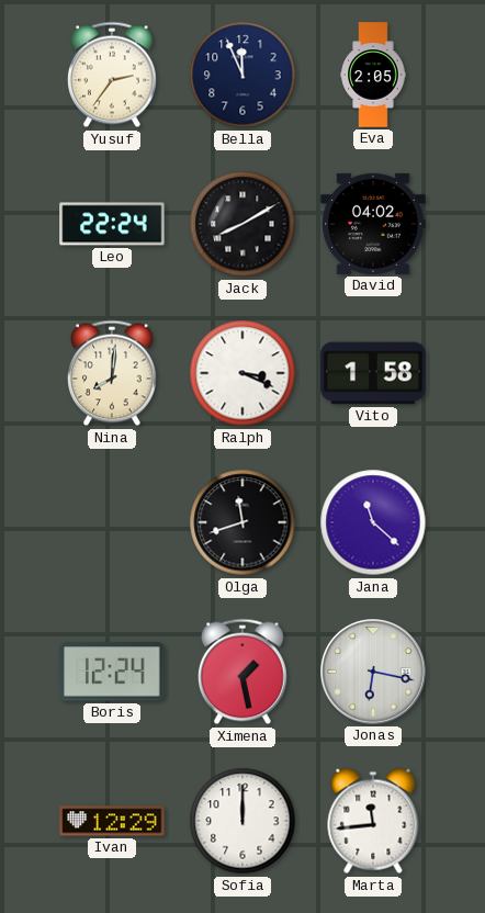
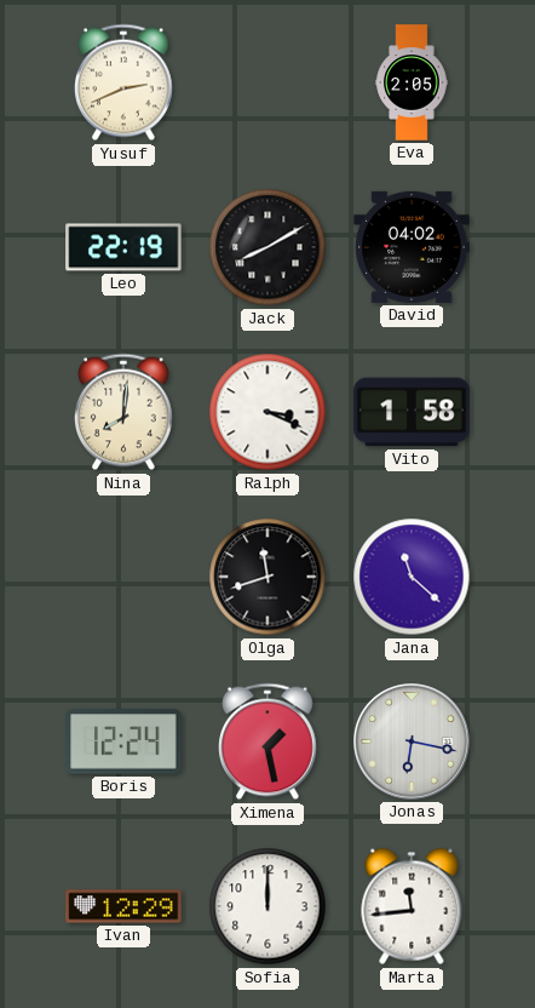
Yusuf: 2:36 -> 2:41
Bella: 11:56 -> none
Leo: 22:24 -> 22:19
